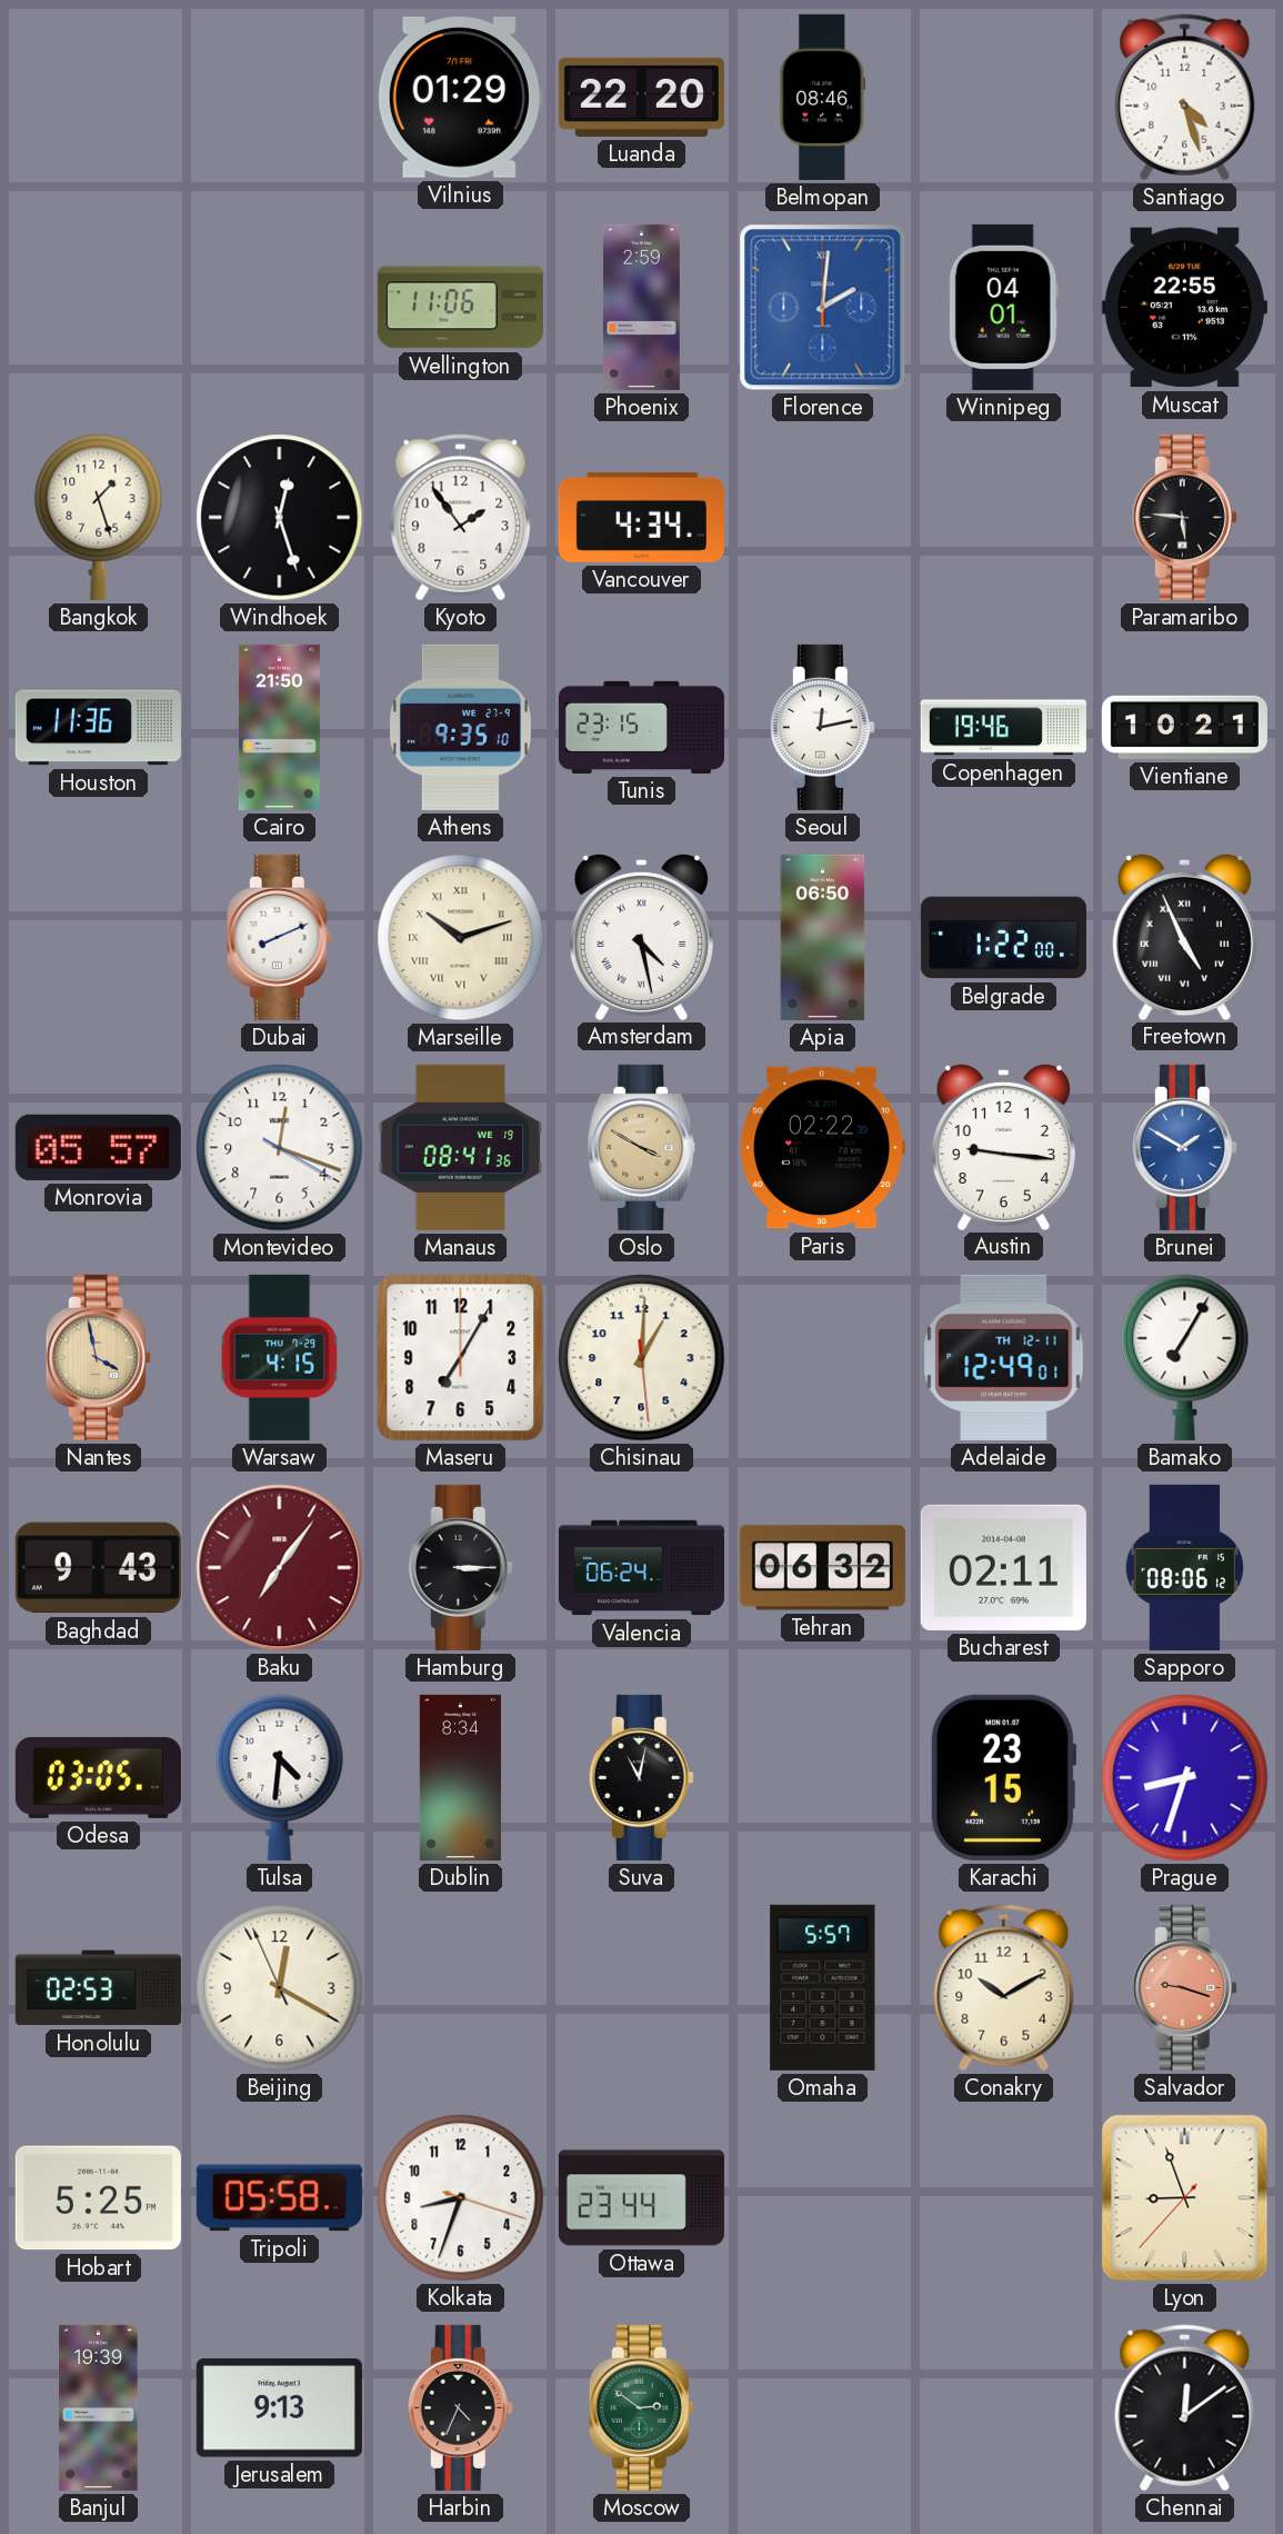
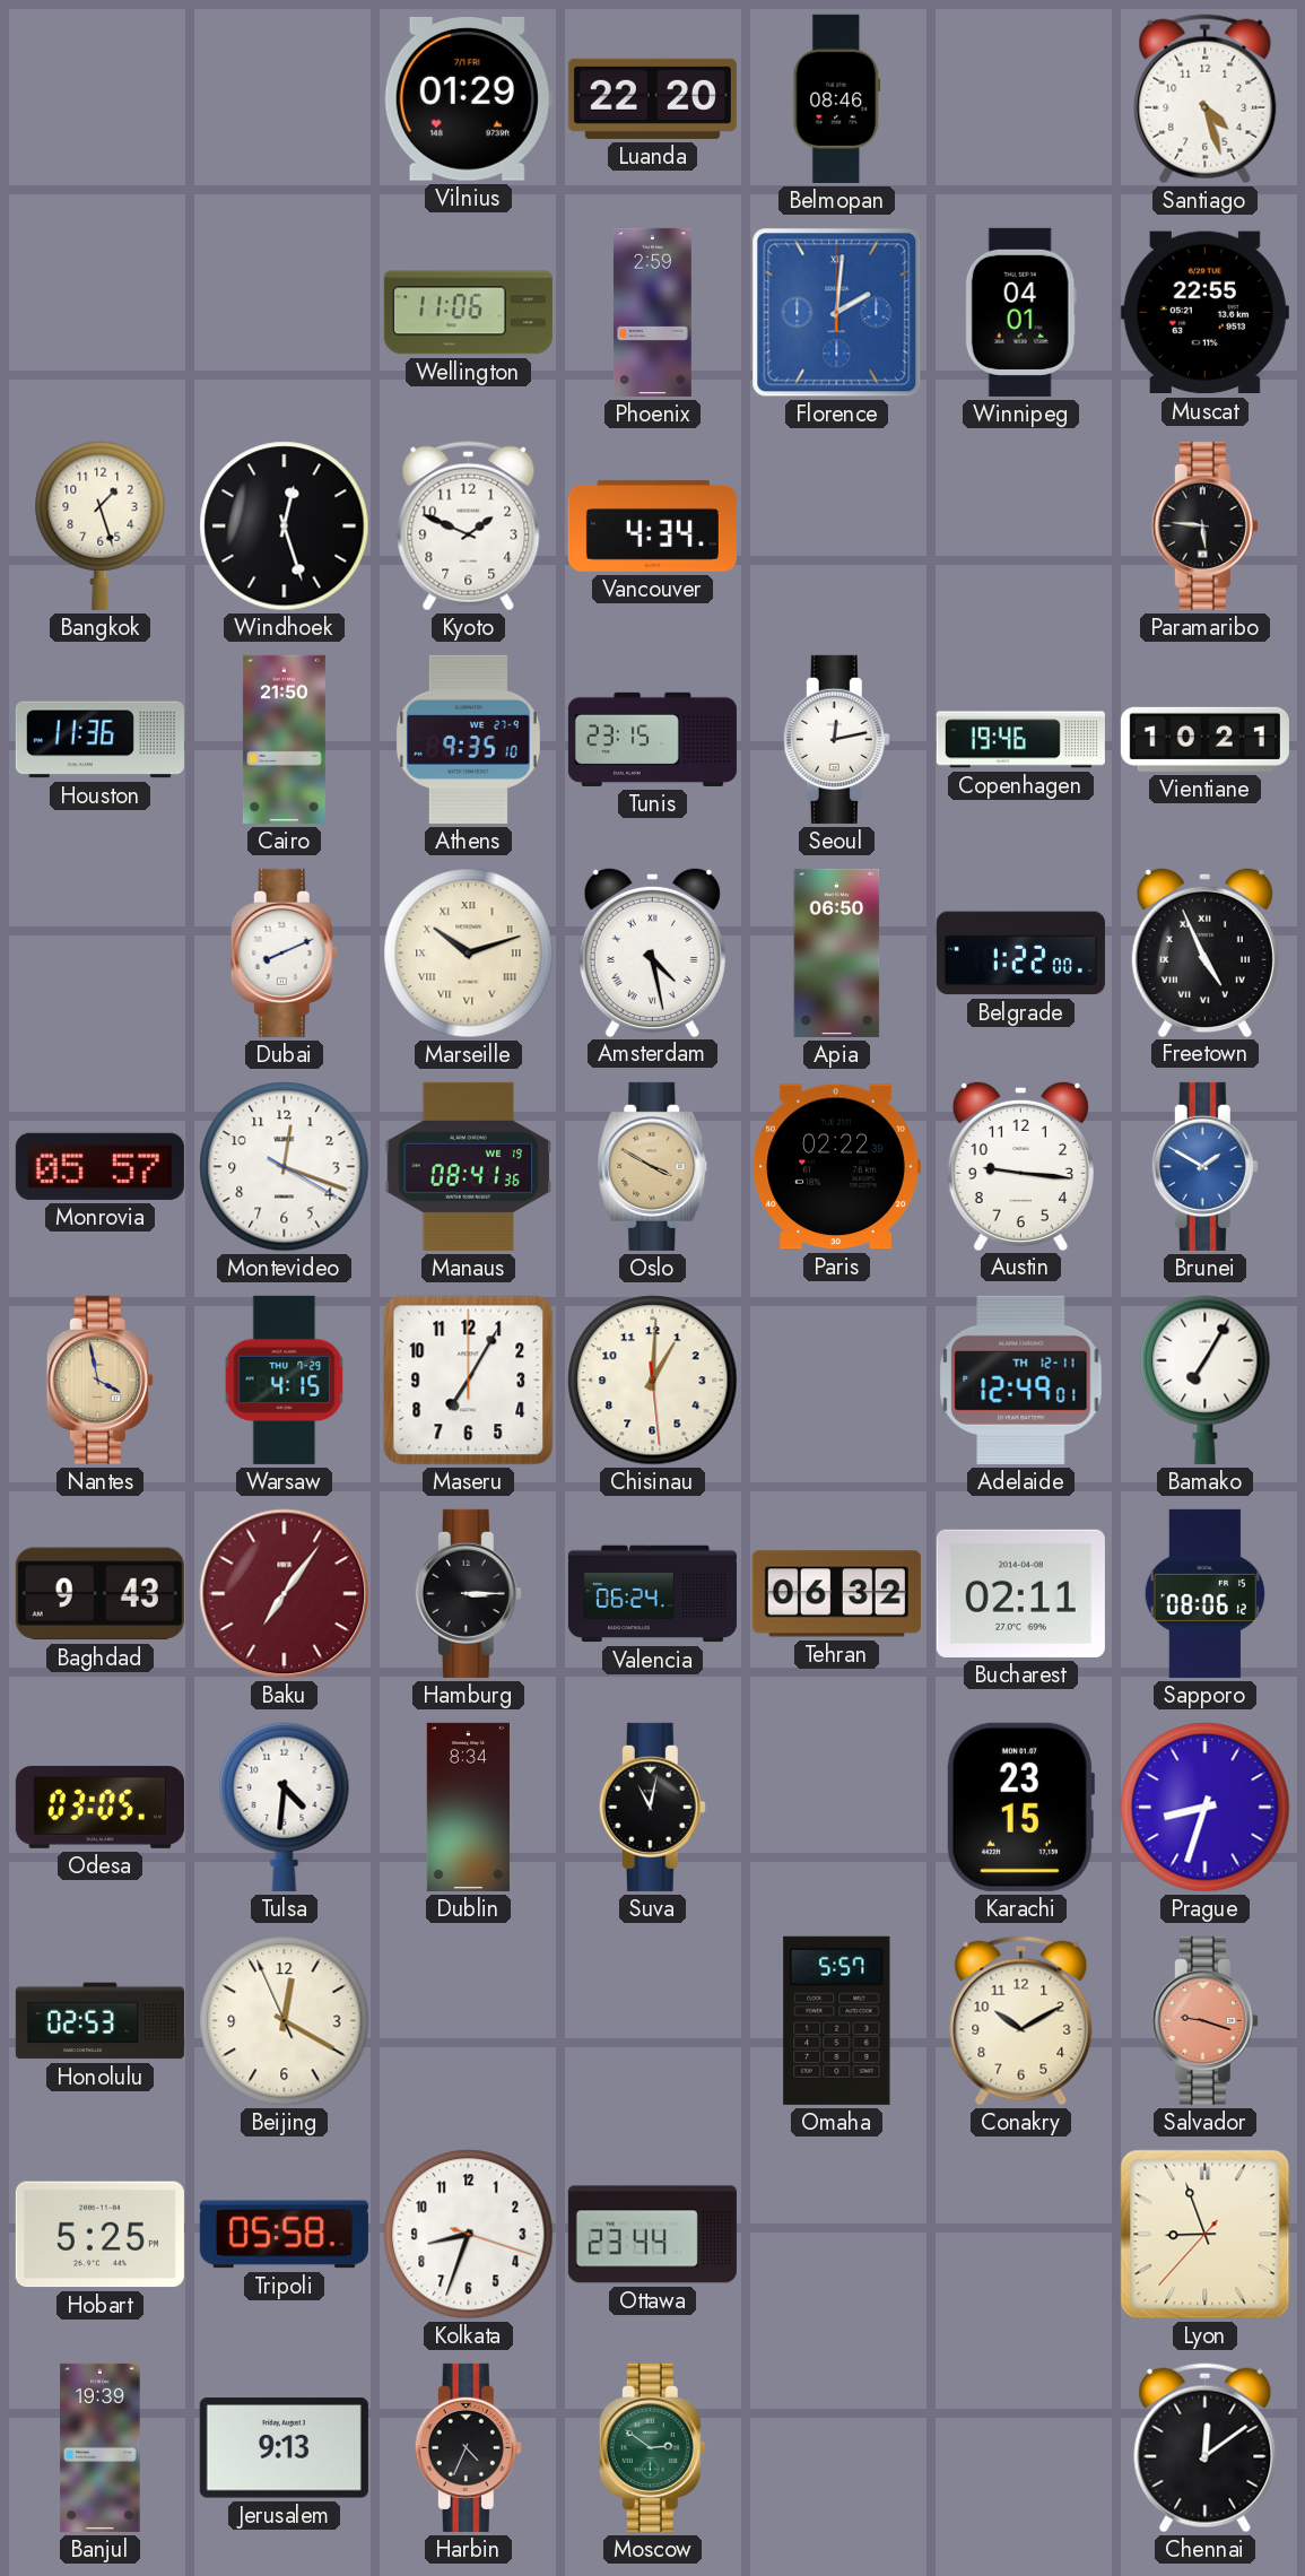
Kyoto: 1:54 -> 1:49
